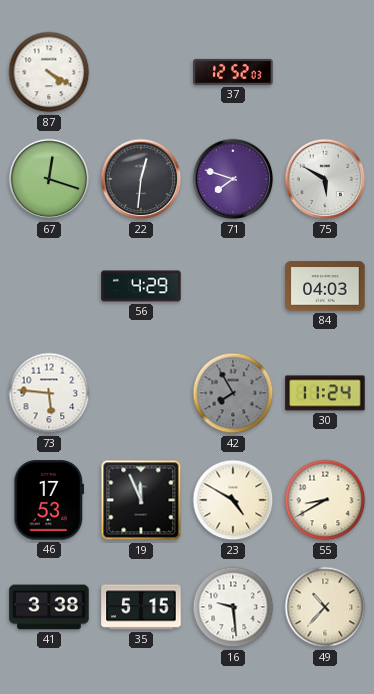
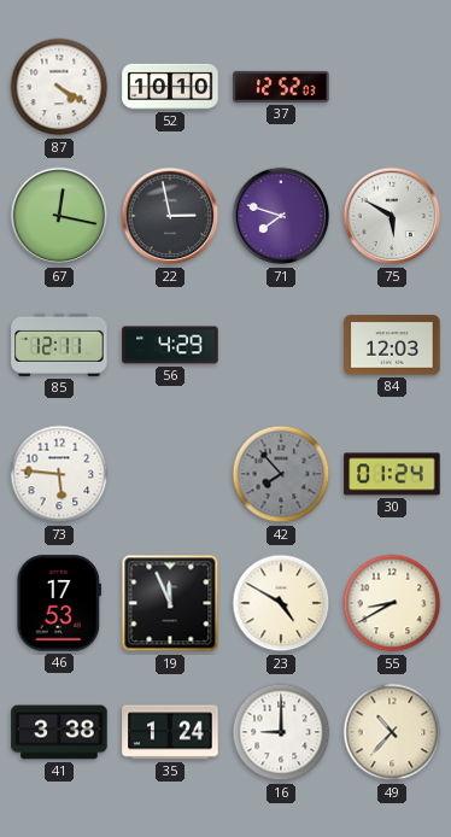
52: none -> 10:10
67: 12:18 -> 12:17
22: 12:31 -> 2:58
85: none -> 12:11
84: 04:03 -> 12:03
42: 7:55 -> 7:53
30: 11:24 -> 01:24
35: 5:15 -> 1:24
16: 9:29 -> 9:00
